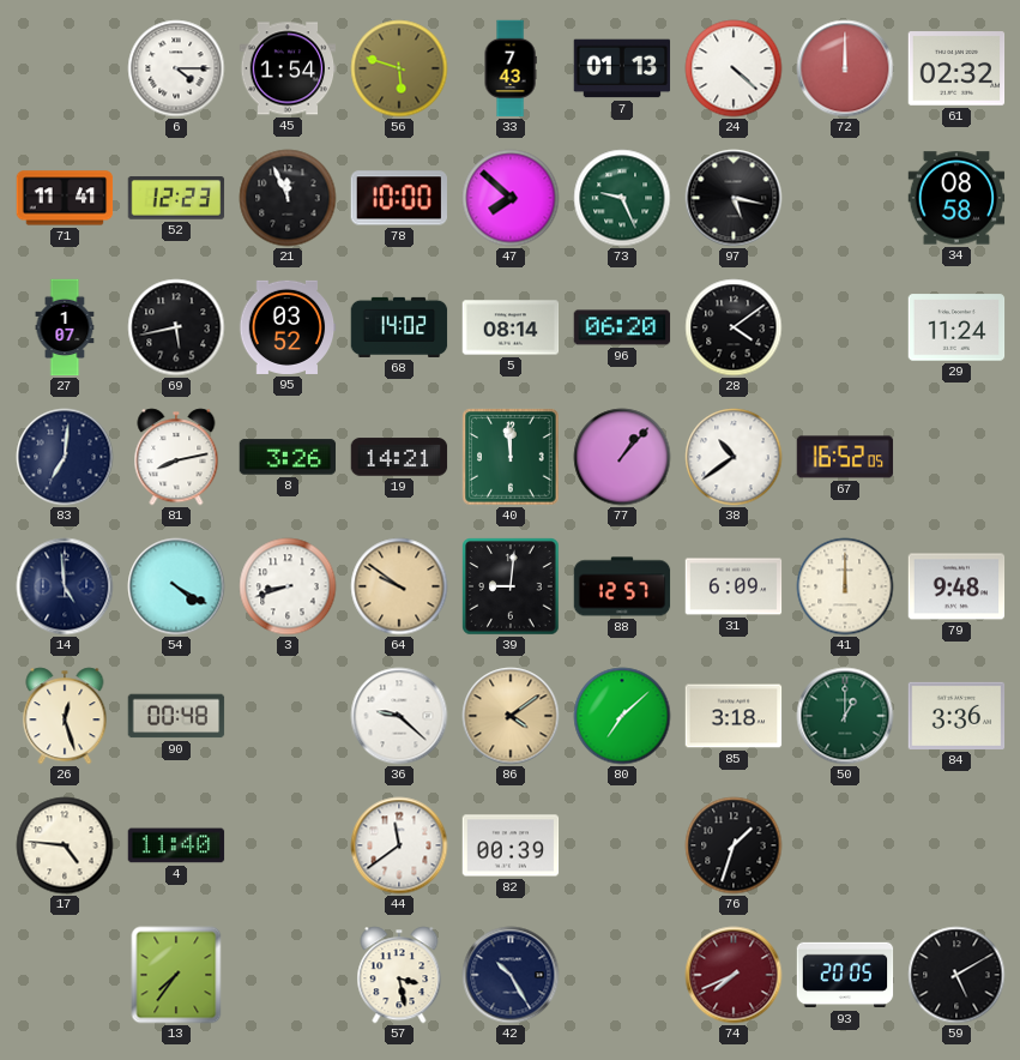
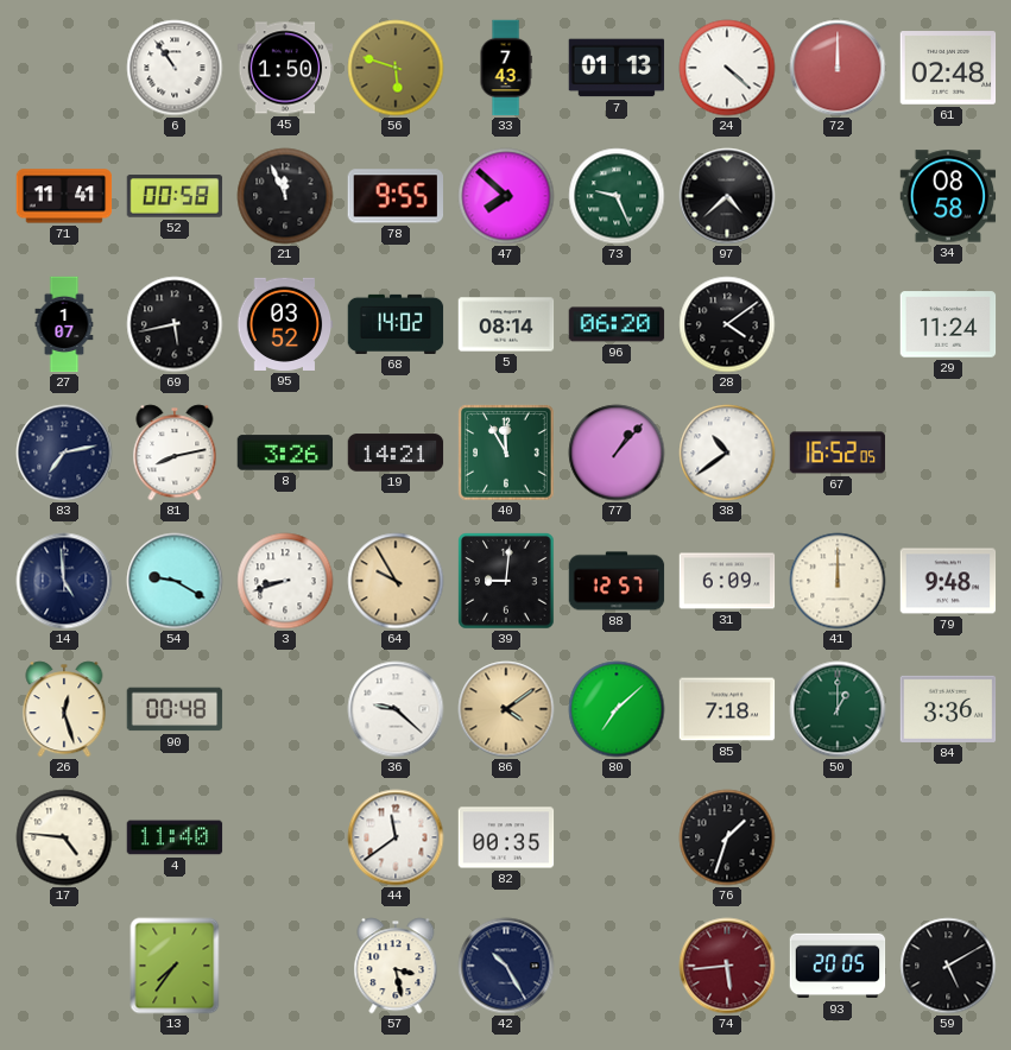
6: 4:15 -> 10:54
45: 1:54 -> 1:50
61: 02:32 -> 02:48
52: 12:23 -> 00:58
78: 10:00 -> 9:55
97: 5:17 -> 4:38
83: 7:01 -> 7:13
40: 11:59 -> 11:55
54: 4:20 -> 9:20
64: 9:51 -> 9:55
85: 3:18 -> 7:18
82: 00:39 -> 00:35
74: 7:41 -> 5:44
